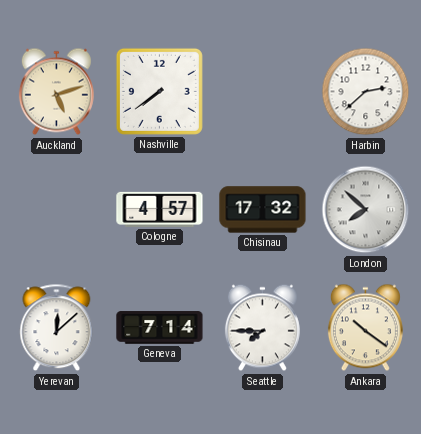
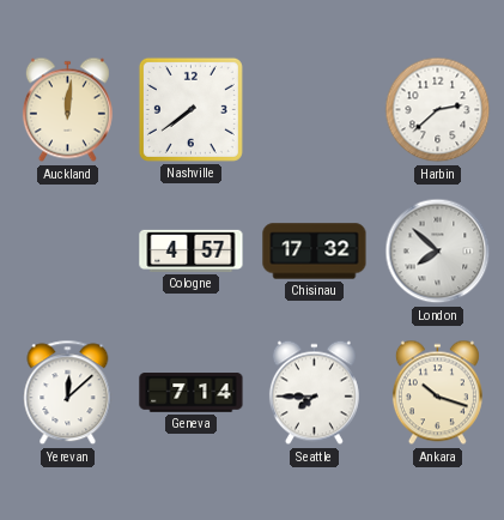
Auckland: 5:12 -> 12:01
Ankara: 10:21 -> 10:18
